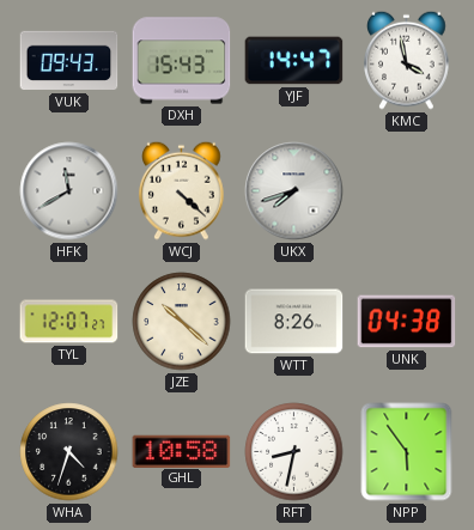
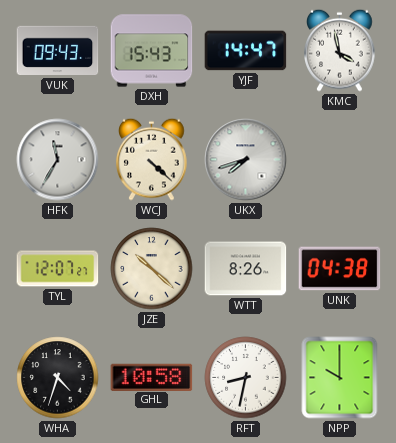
HFK: 11:40 -> 11:35
NPP: 5:54 -> 10:00
